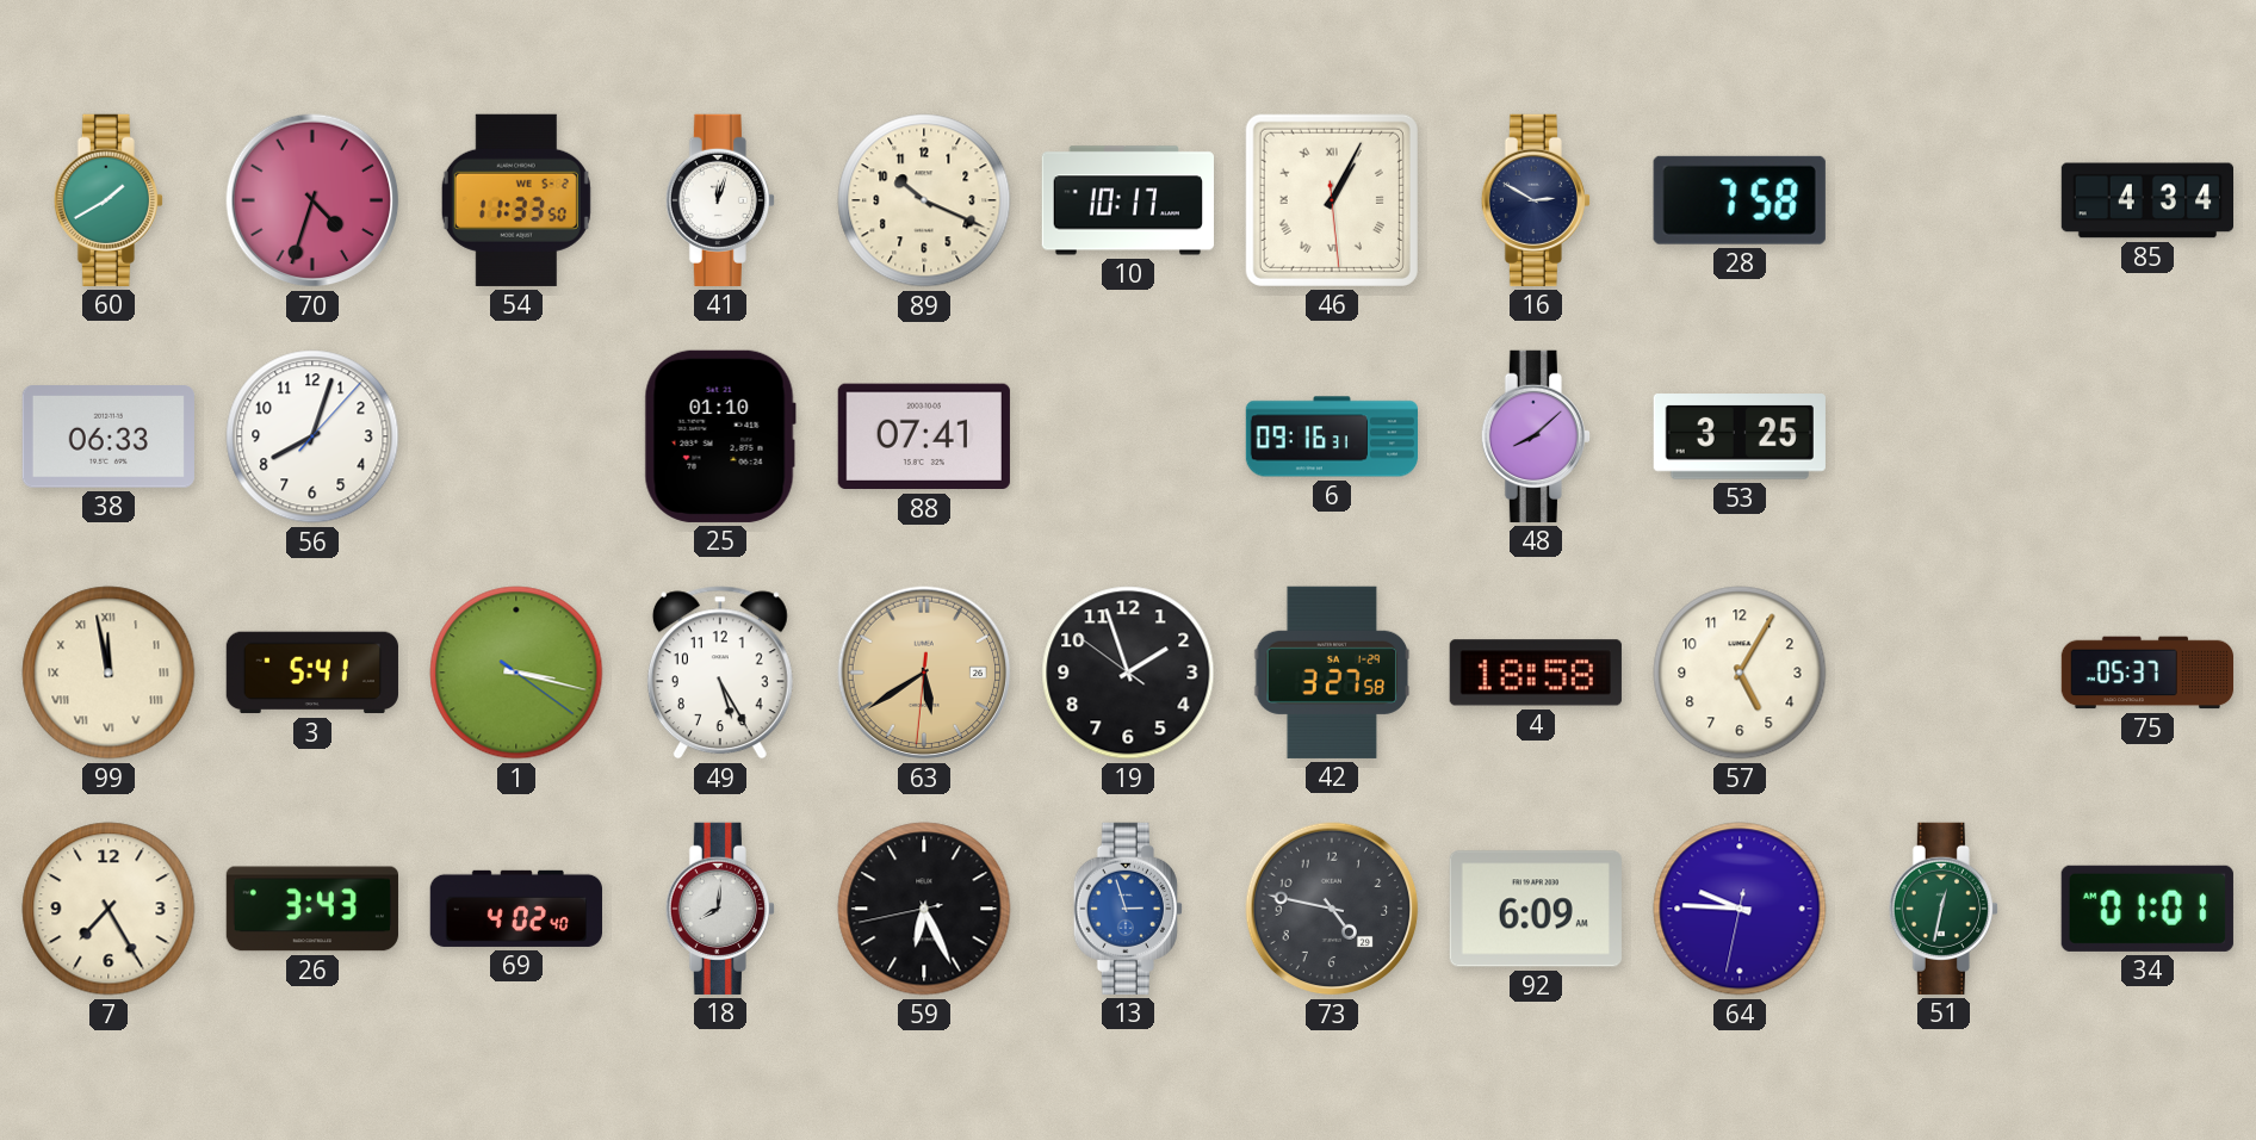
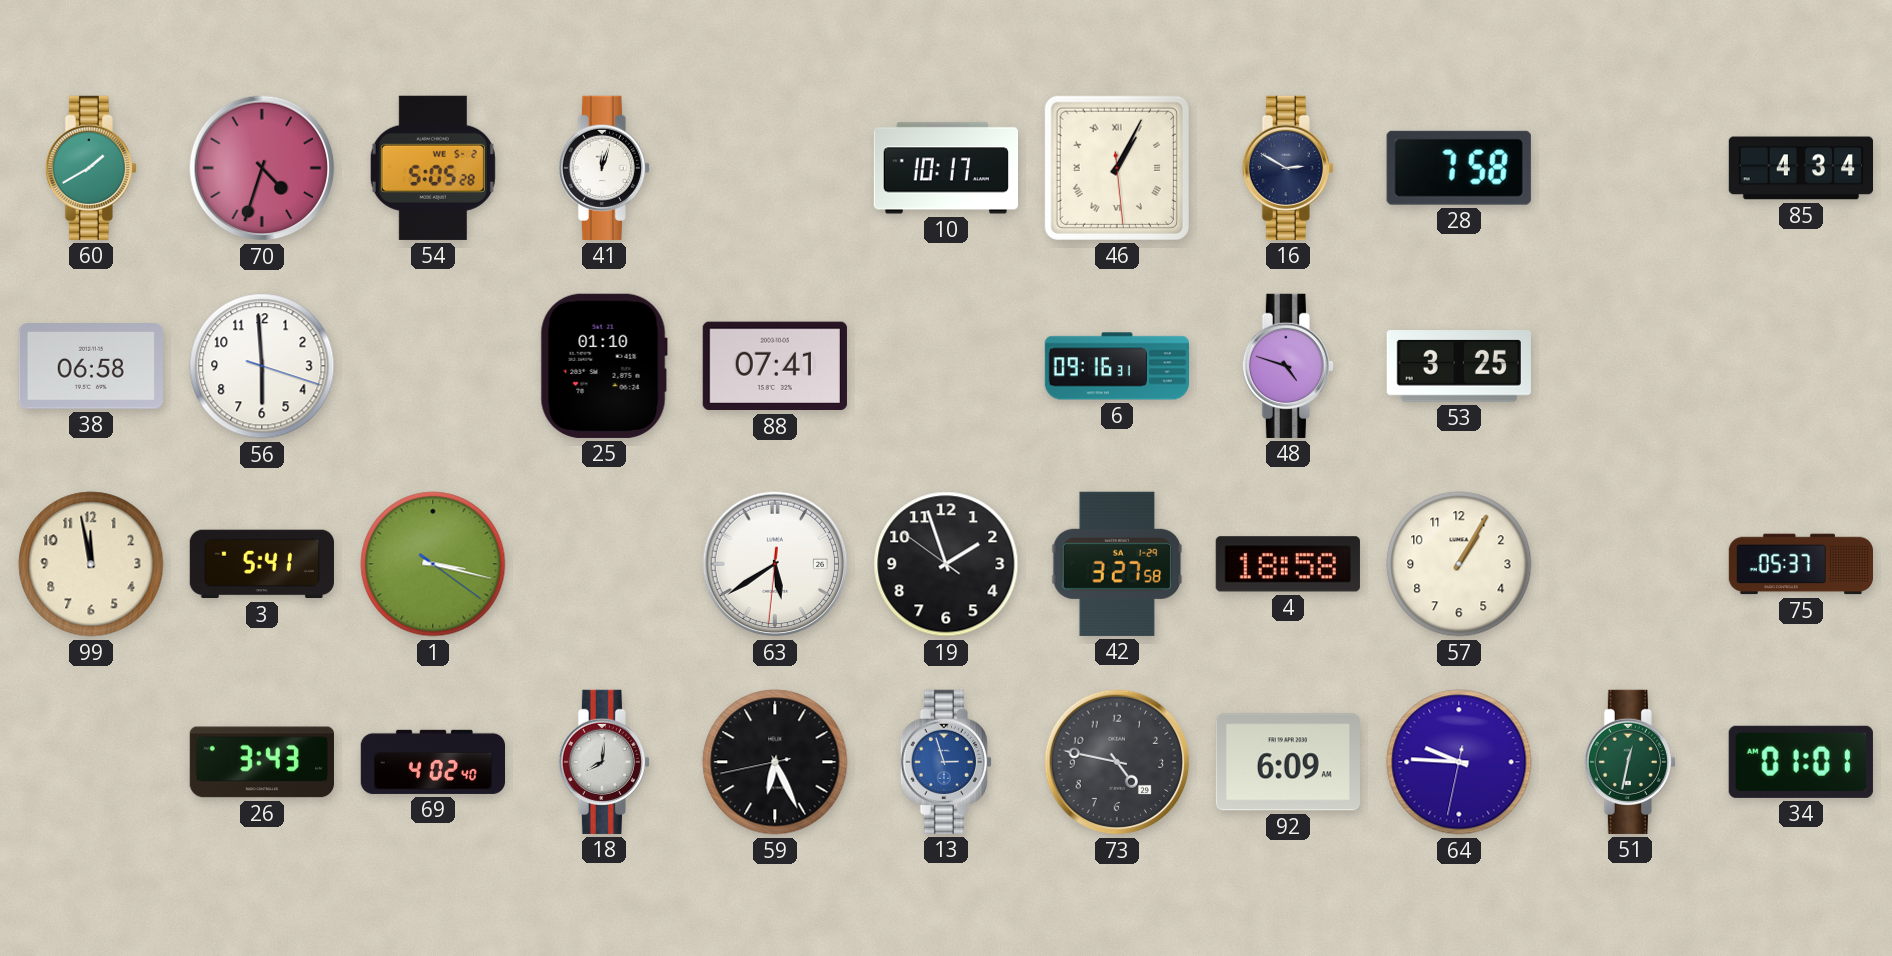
54: 11:33 -> 5:05
89: 10:19 -> none
38: 06:33 -> 06:58
56: 8:03 -> 5:59
48: 8:08 -> 4:48
99 numerals: Roman -> Arabic
49: 5:25 -> none
63 dial: champagne -> white
57: 5:05 -> 1:05
7: 7:25 -> none
